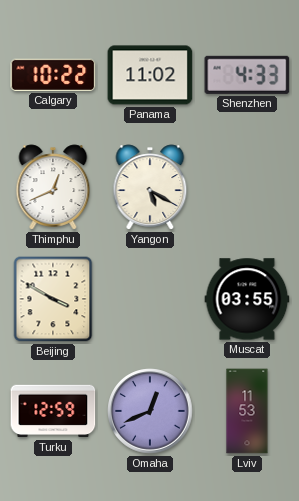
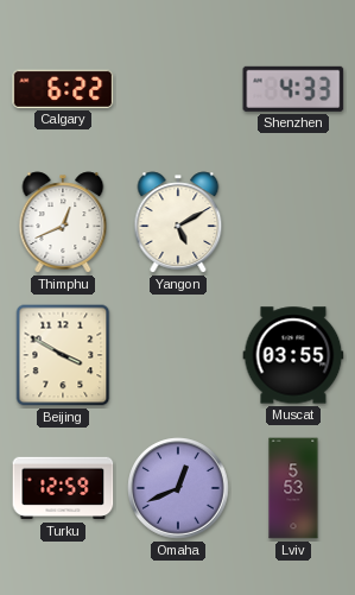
Calgary: 10:22 -> 6:22
Panama: 11:02 -> none
Yangon: 5:20 -> 5:10
Lviv: 11:53 -> 5:53
